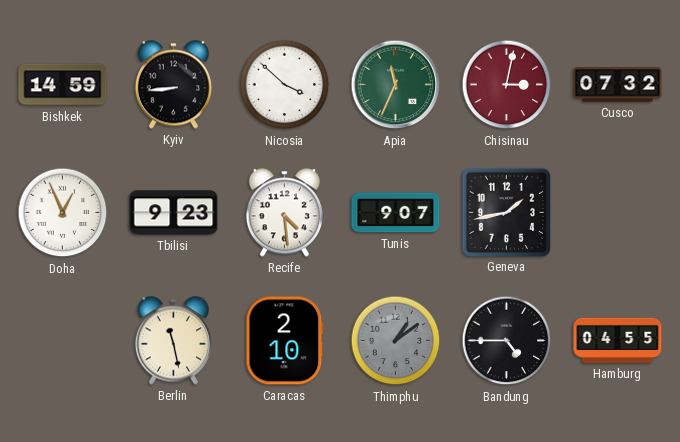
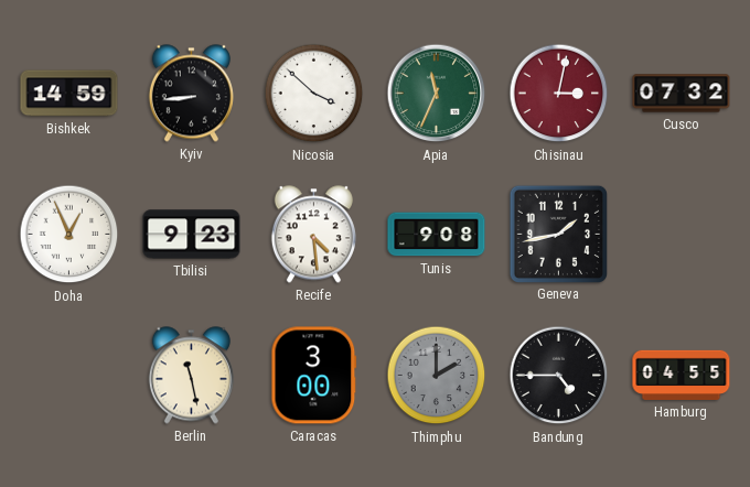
Tunis: 9:07 -> 9:08
Caracas: 2:10 -> 3:00
Thimphu: 1:09 -> 2:00
